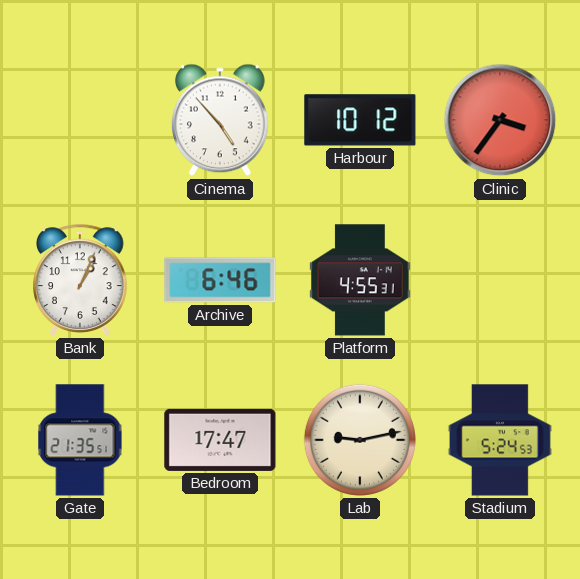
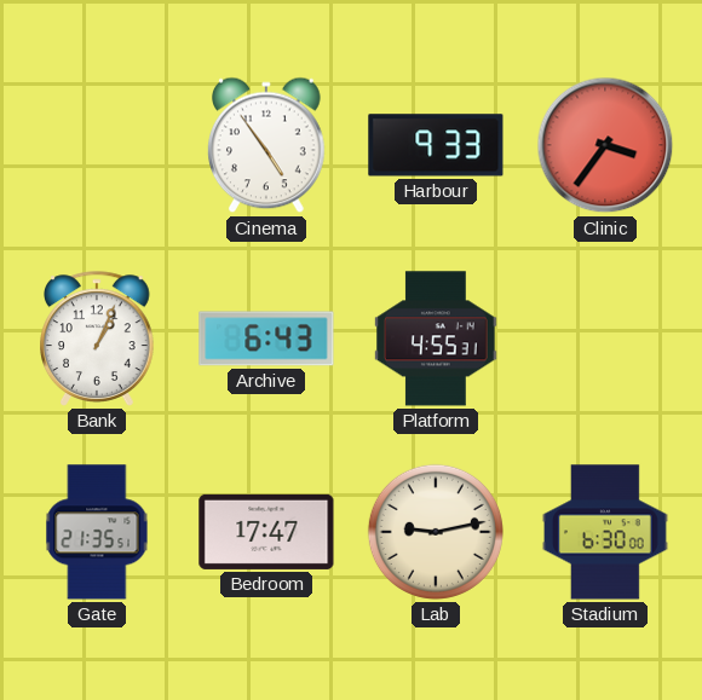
Cinema: 4:53 -> 4:54
Harbour: 10:12 -> 9:33
Archive: 6:46 -> 6:43
Stadium: 5:24 -> 6:30
